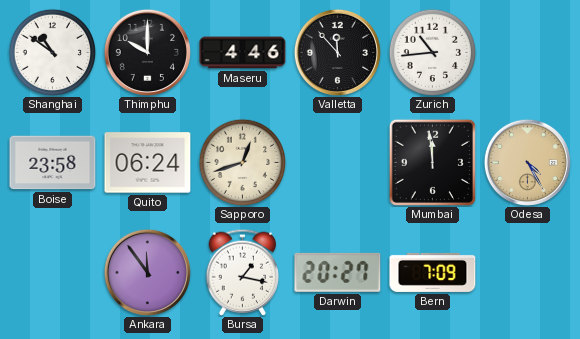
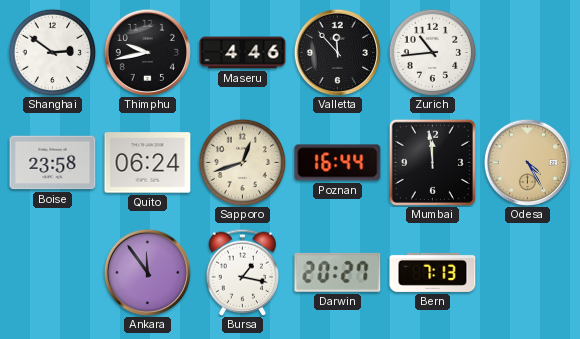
Shanghai: 10:51 -> 2:51
Thimphu: 10:00 -> 9:43
Poznan: none -> 16:44
Bern: 7:09 -> 7:13
